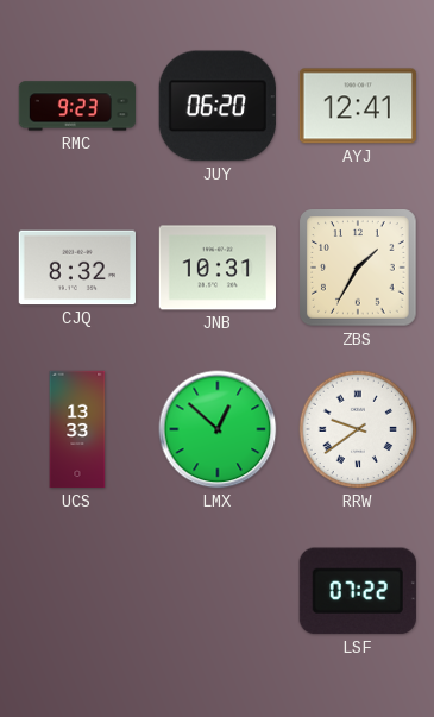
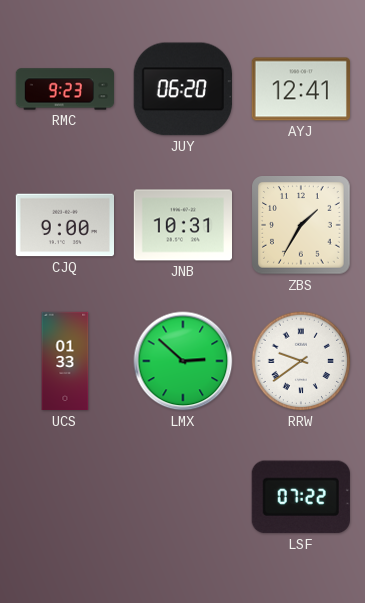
CJQ: 8:32 -> 9:00
UCS: 13:33 -> 01:33
LMX: 12:52 -> 2:52
